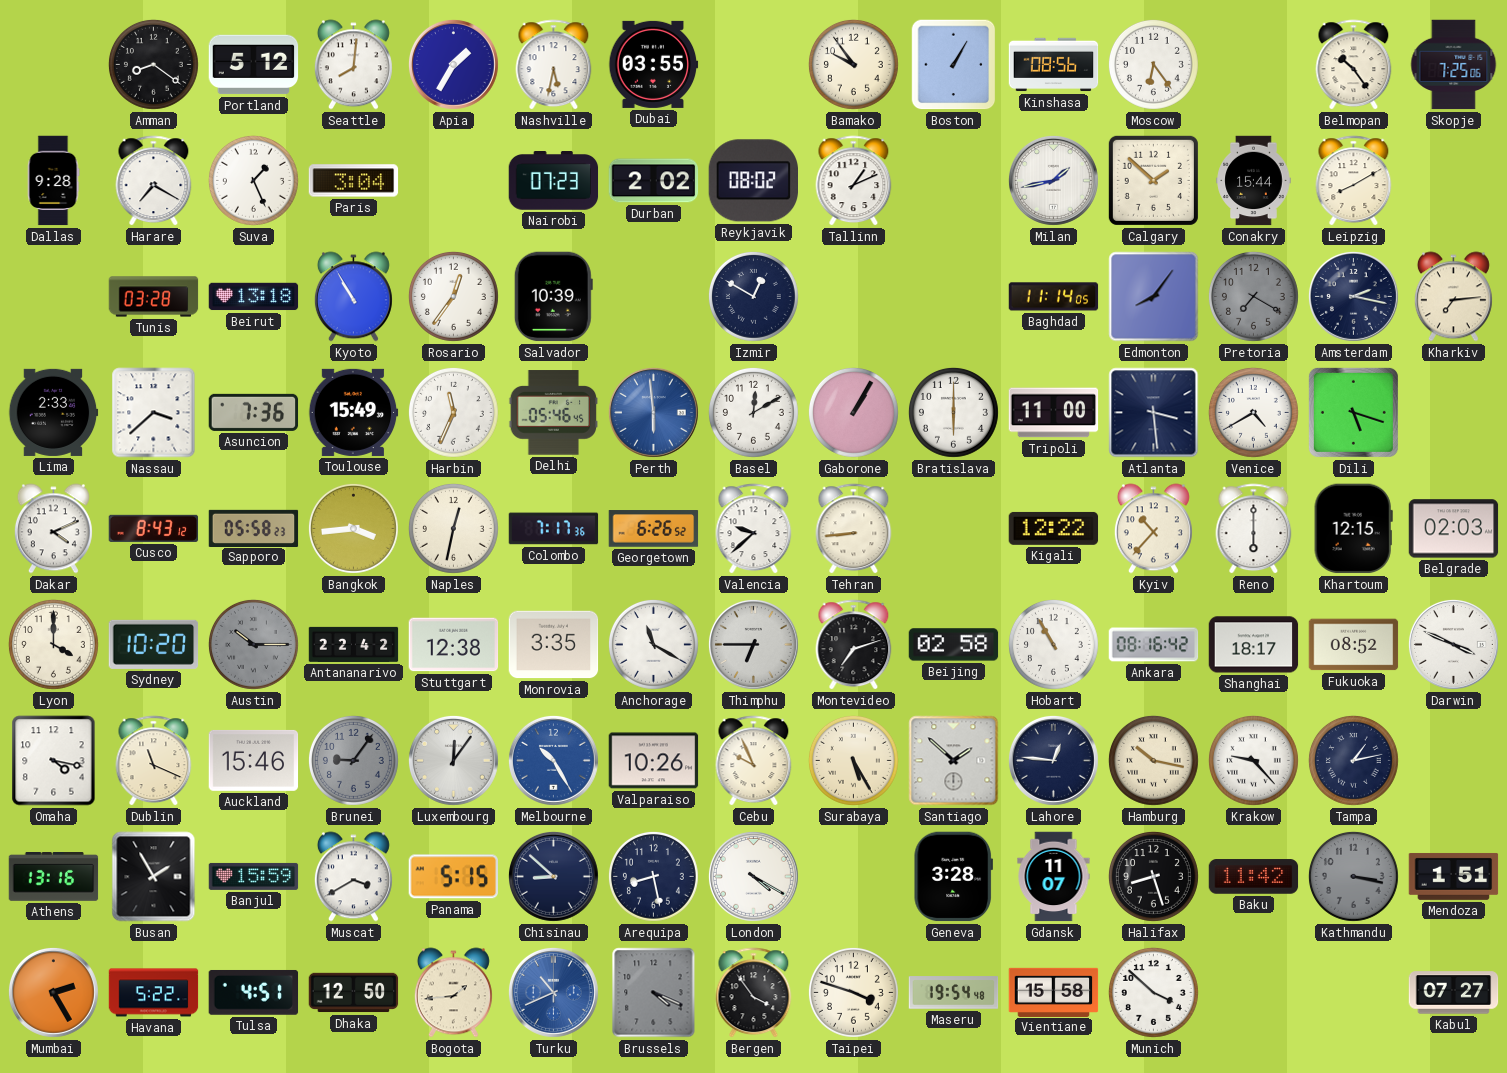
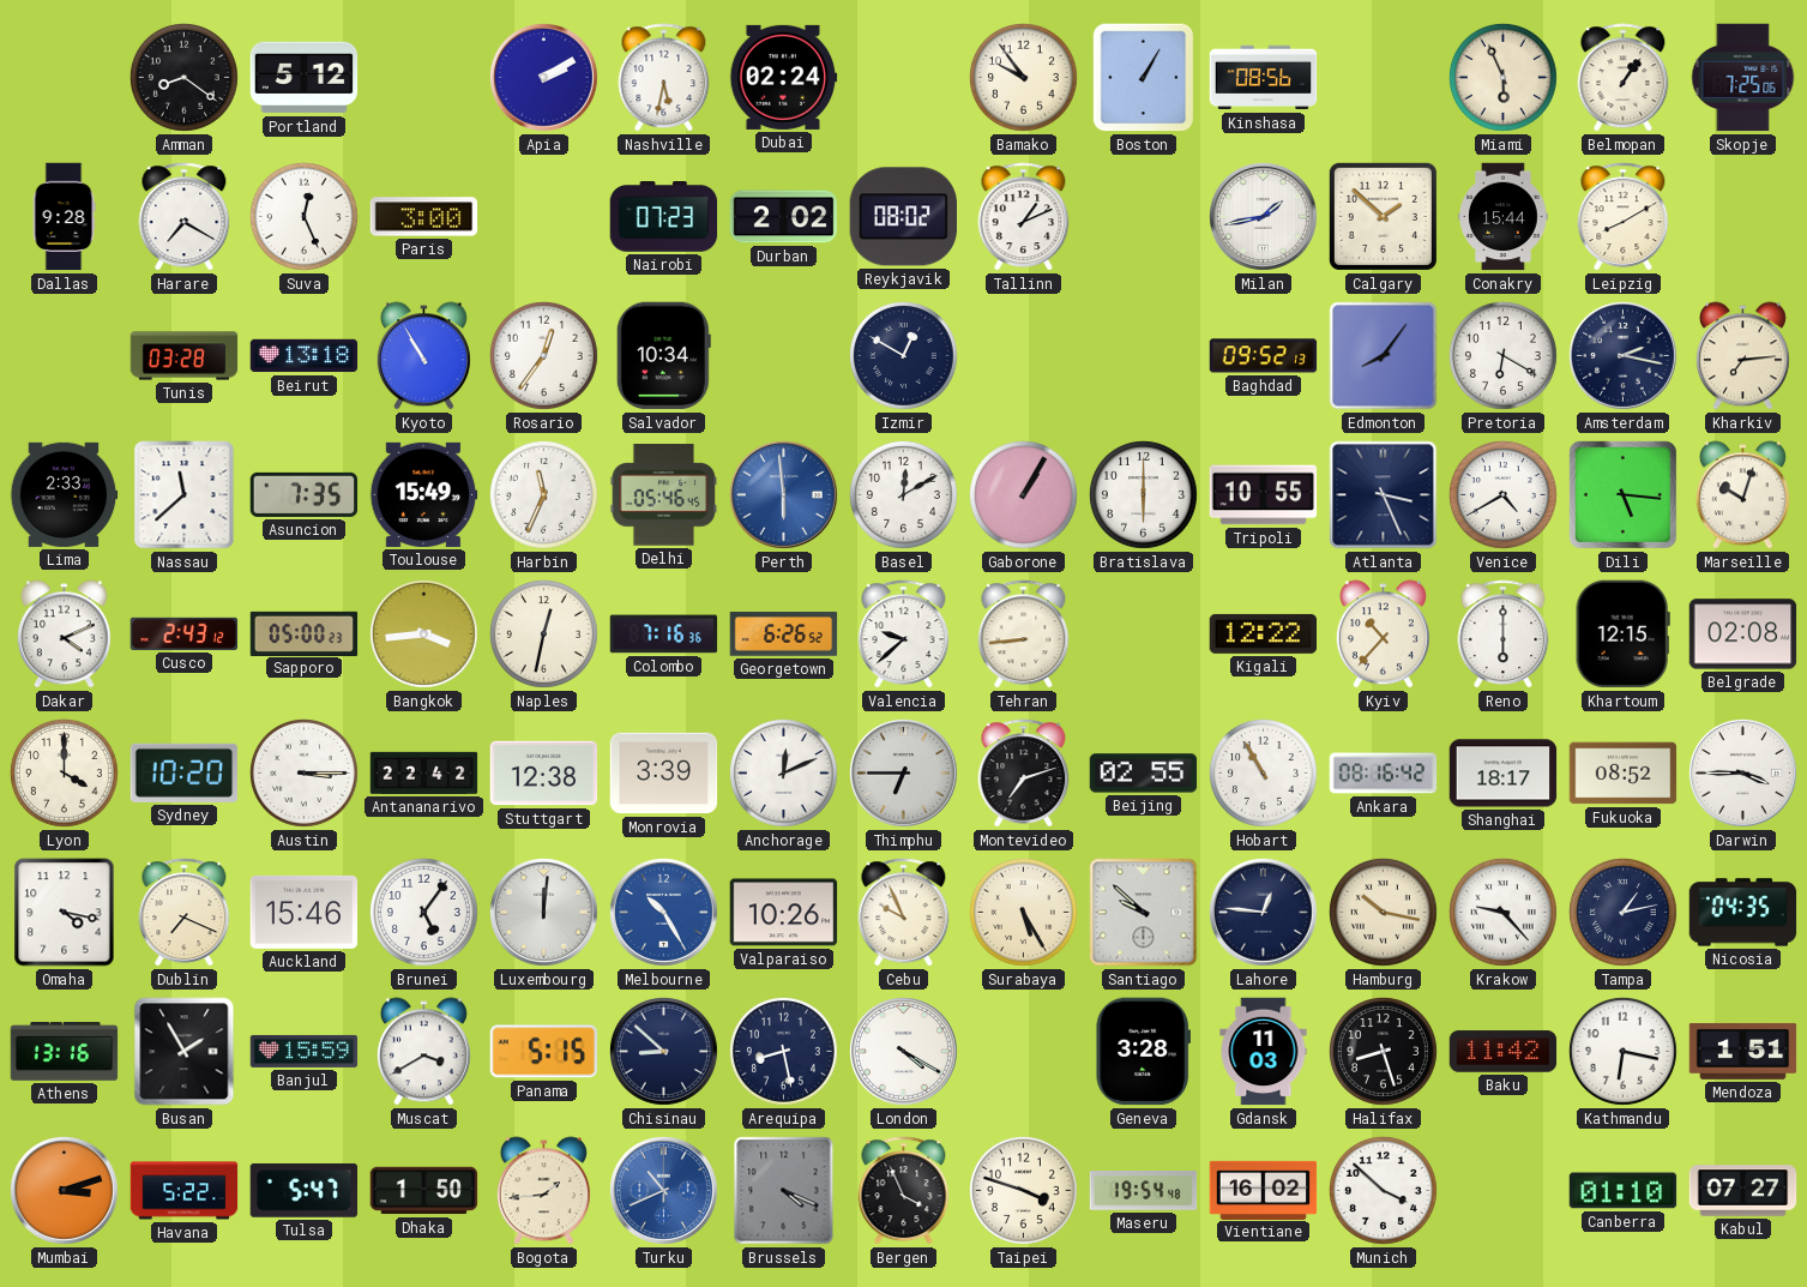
Seattle: 8:01 -> none
Apia: 1:35 -> 2:10
Dubai: 03:55 -> 02:24
Moscow: 6:24 -> none
Miami: none -> 5:56
Belmopan: 10:24 -> 1:06
Suva: 1:26 -> 12:26
Paris: 3:04 -> 3:00
Salvador: 10:39 -> 10:34
Baghdad: 11:14 -> 09:52
Pretoria: 7:20 -> 6:20
Pretoria dial: grey -> white
Nassau: 3:38 -> 11:38
Asuncion: 7:36 -> 7:35
Tripoli: 11:00 -> 10:55
Atlanta: 3:29 -> 3:26
Dili: 5:18 -> 5:16
Marseille: none -> 10:03
Cusco: 8:43 -> 2:43
Sapporo: 05:58 -> 05:00
Colombo: 7:17 -> 7:16
Belgrade: 02:03 -> 02:08
Austin: 10:15 -> 3:15
Austin dial: grey -> white
Monrovia: 3:35 -> 3:39
Anchorage: 11:20 -> 12:11
Beijing: 02:58 -> 02:55
Darwin: 3:49 -> 3:45
Dublin: 11:19 -> 7:19
Brunei: 9:06 -> 5:06
Brunei dial: grey -> white
Luxembourg: 12:06 -> 12:01
Santiago: 1:52 -> 9:52
Nicosia: none -> 04:35
Gdansk: 11:07 -> 11:03
Kathmandu: 3:17 -> 6:17
Kathmandu dial: grey -> white
Mumbai: 2:25 -> 3:12
Tulsa: 4:51 -> 5:47
Dhaka: 12:50 -> 1:50
Bergen: 3:54 -> 3:56
Vientiane: 15:58 -> 16:02
Canberra: none -> 01:10
